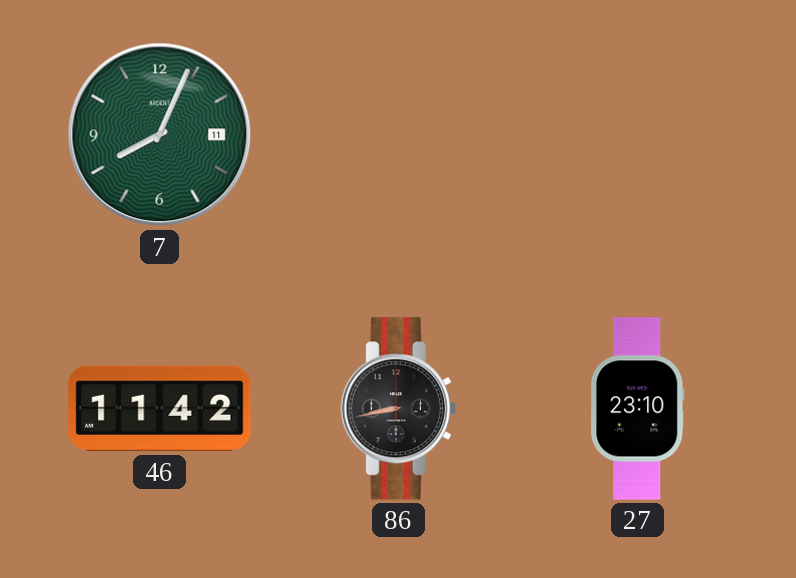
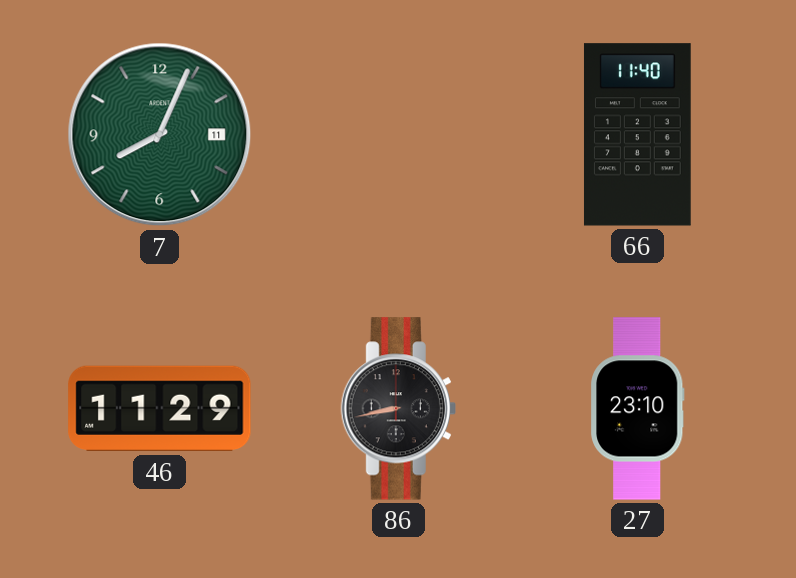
66: none -> 11:40
46: 11:42 -> 11:29
